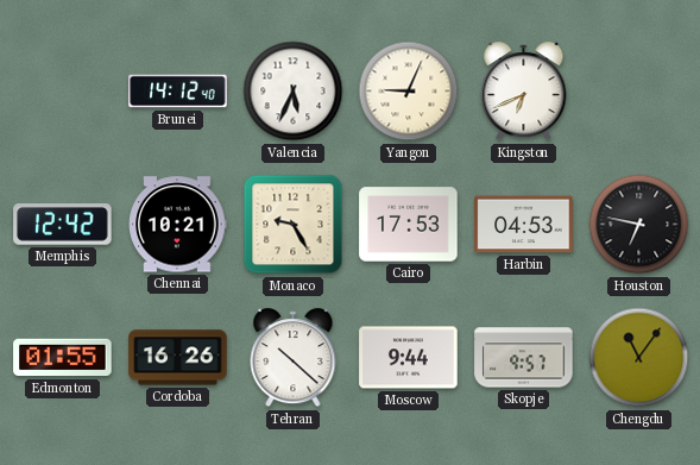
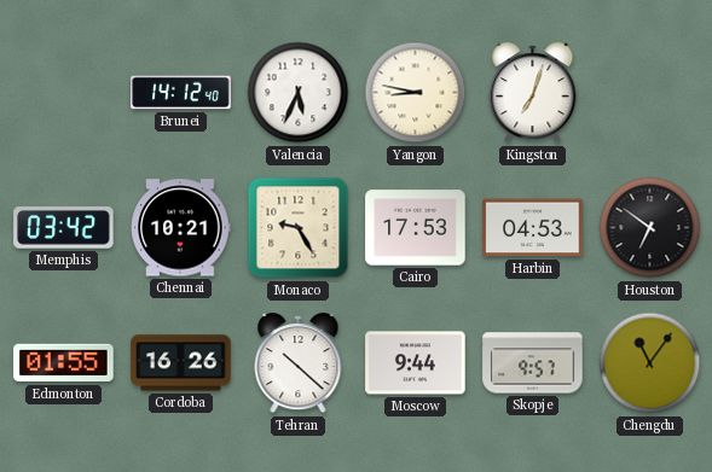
Yangon: 9:04 -> 8:47
Kingston: 6:41 -> 7:03
Memphis: 12:42 -> 03:42
Houston: 6:47 -> 6:51
